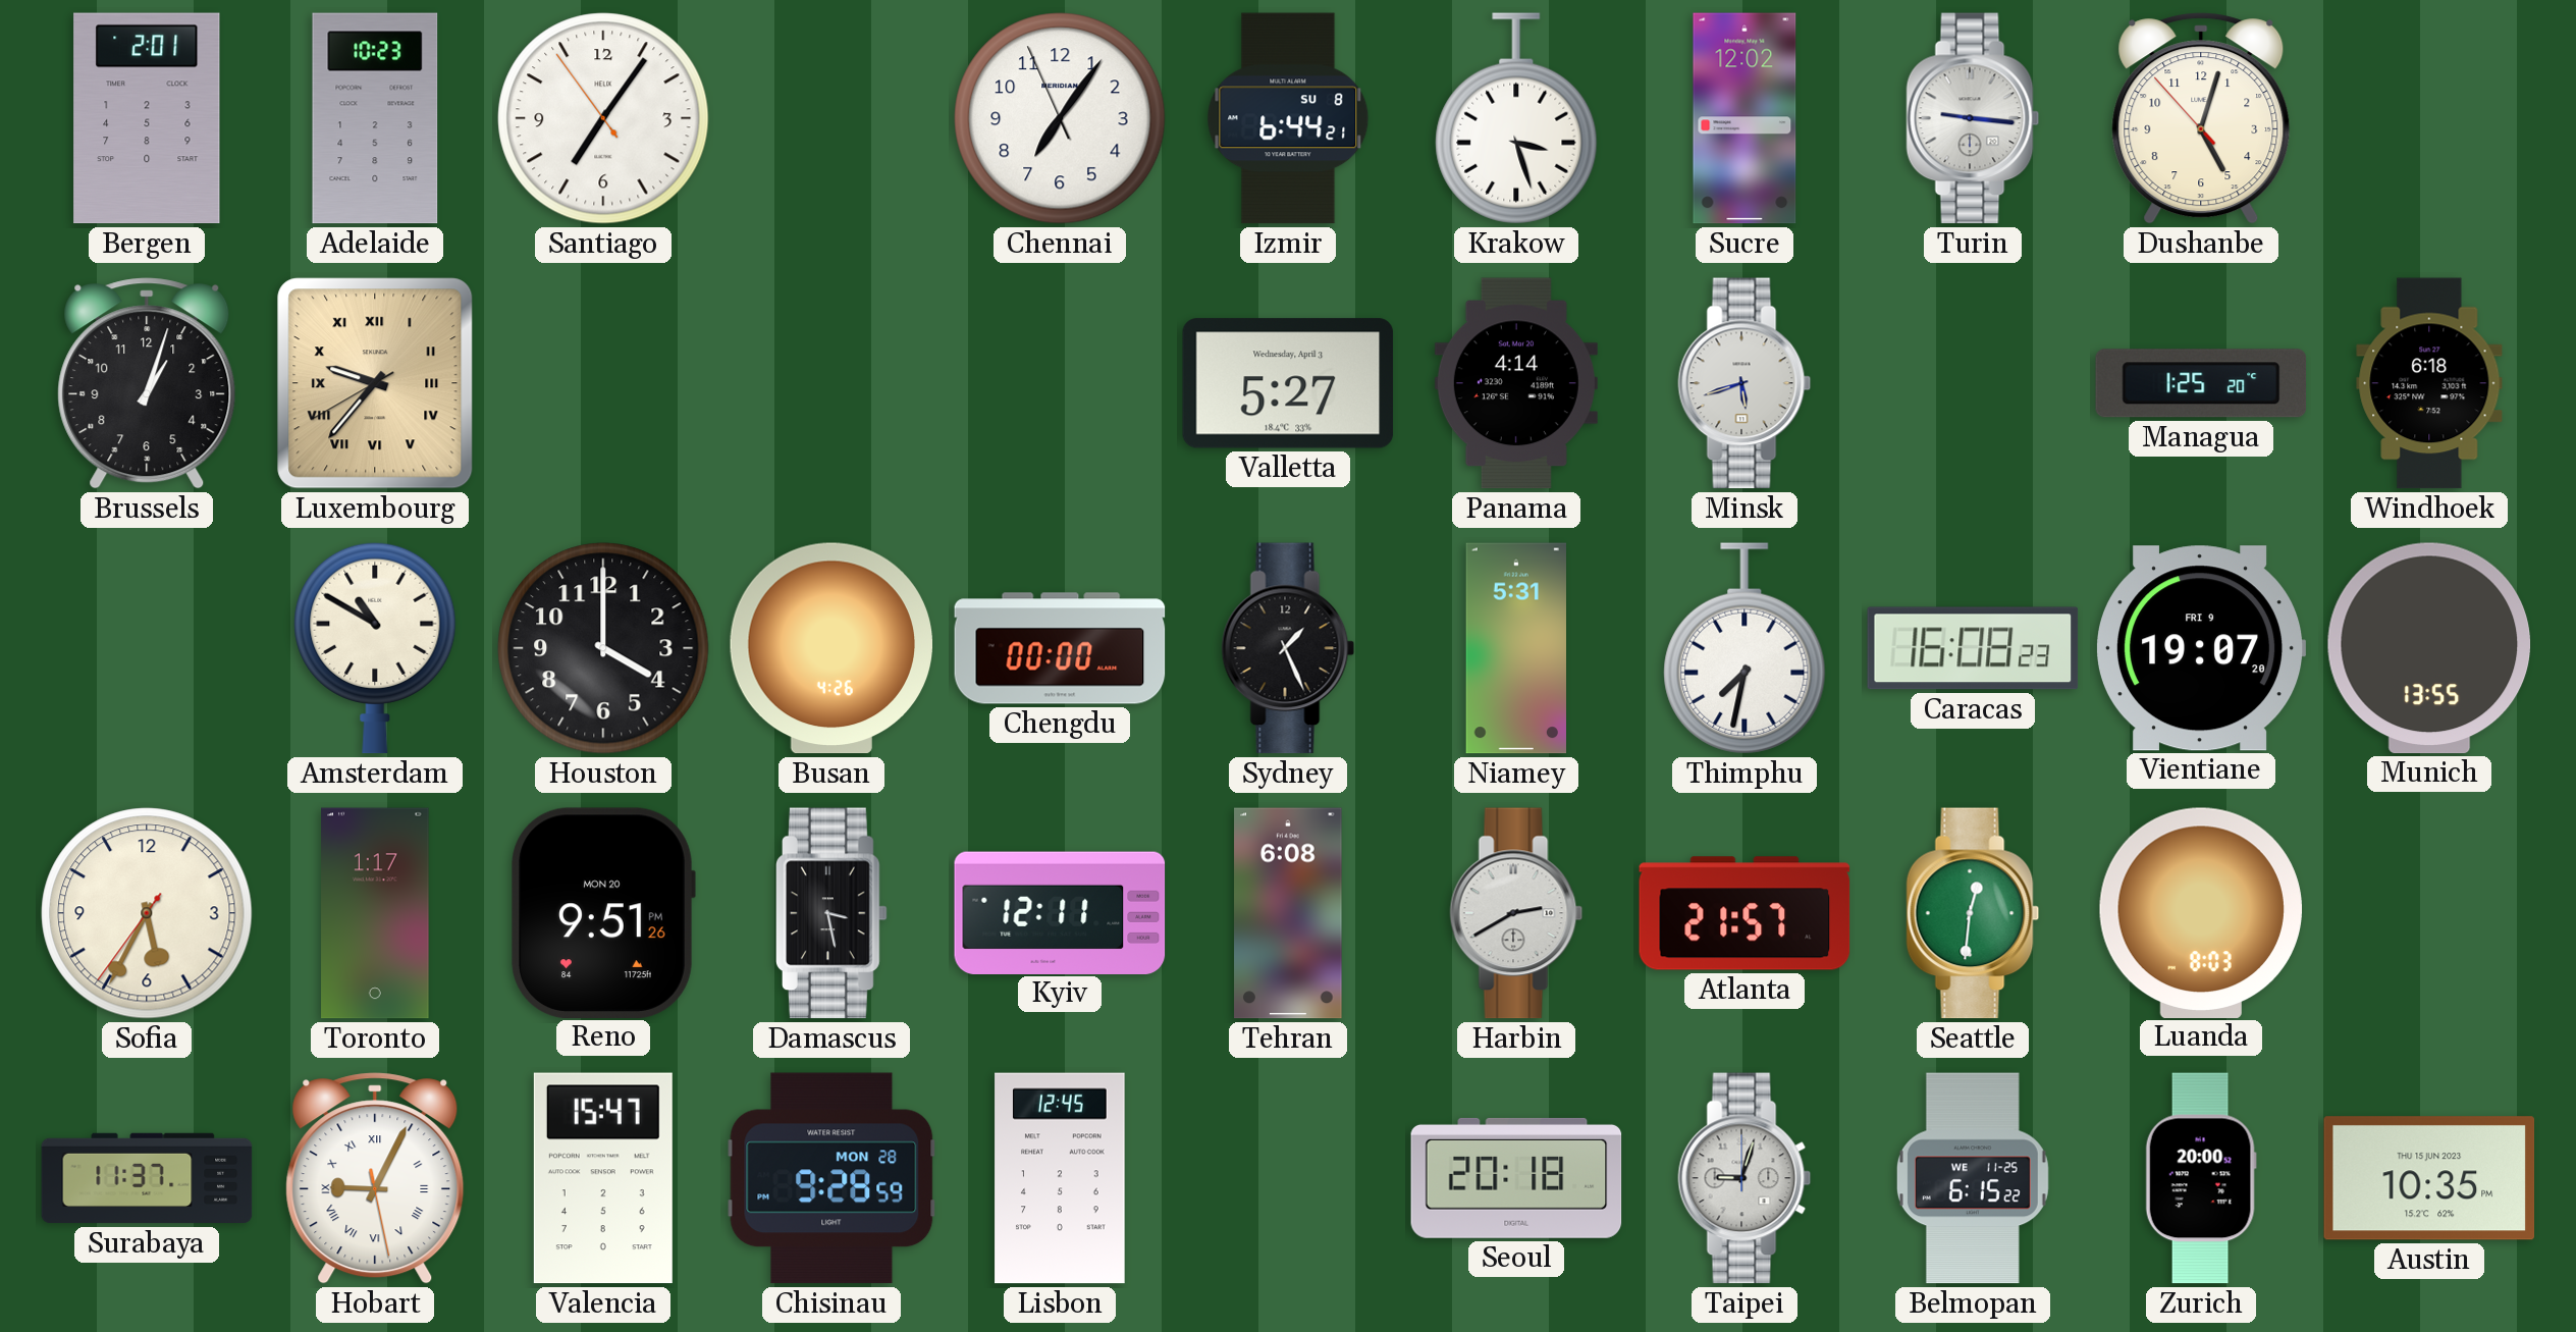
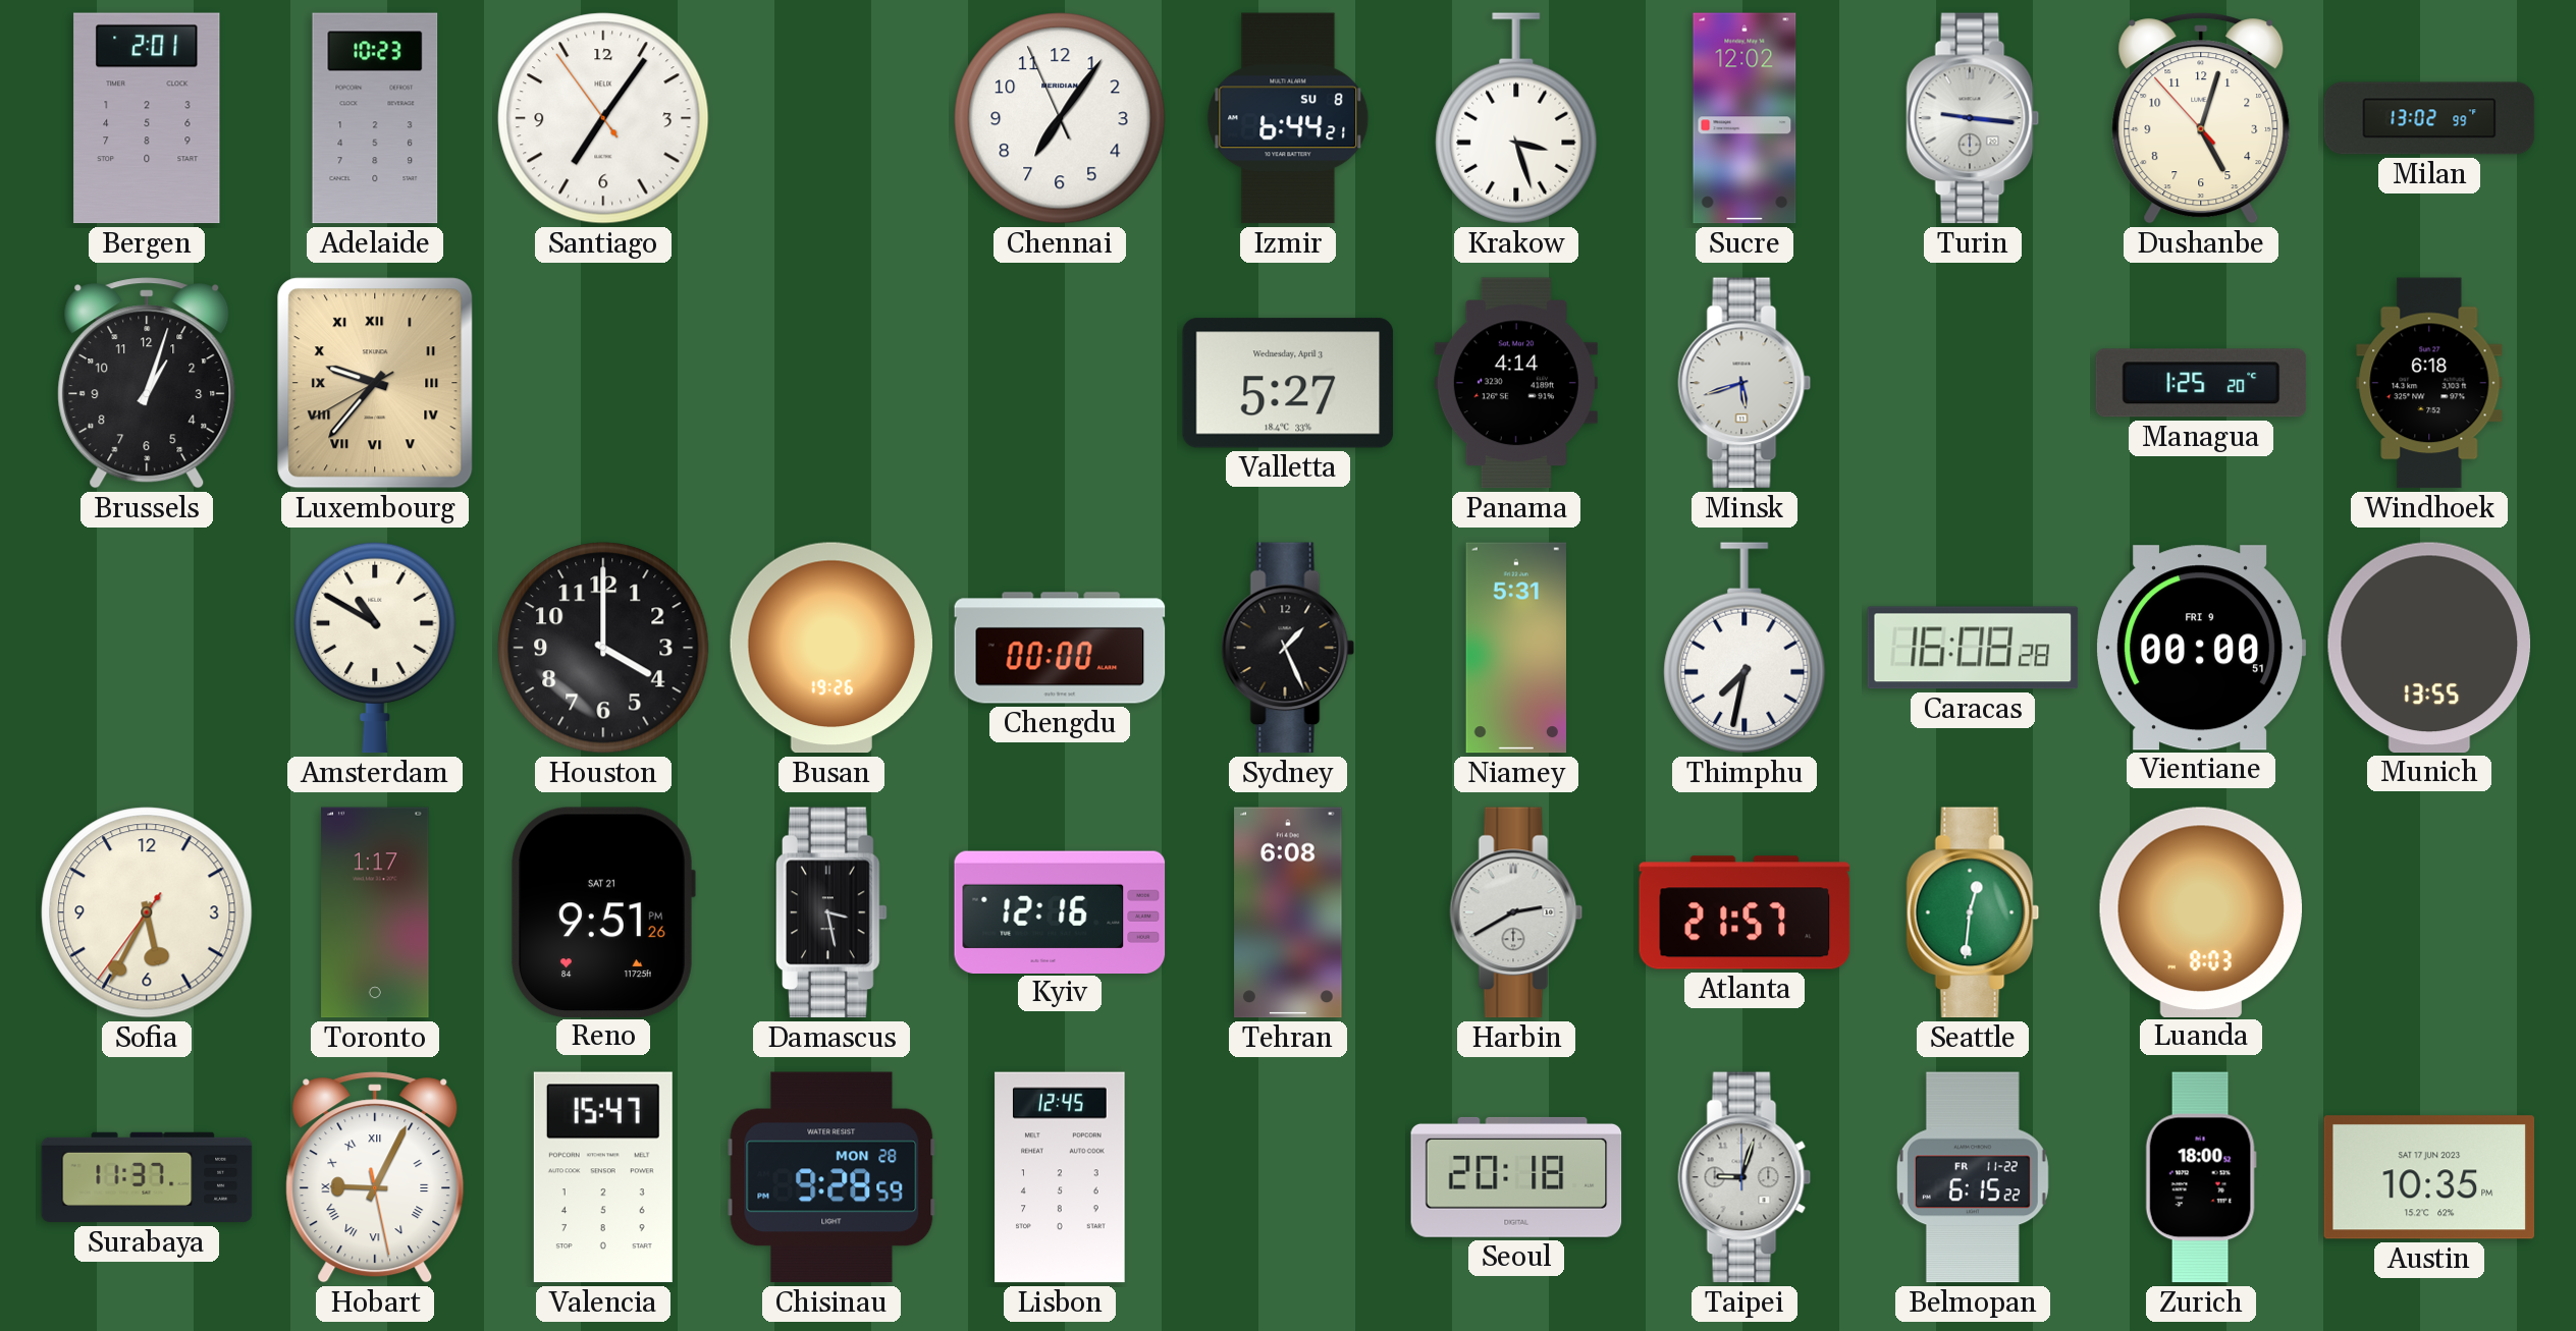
Milan: none -> 13:02
Busan: 4:26 -> 19:26
Caracas: 16:08:23 -> 16:08:28
Vientiane: 19:07 -> 00:00
Reno date: MON 20 -> SAT 21
Kyiv: 12:11 -> 12:16
Belmopan date: WE 11-25 -> FR 11-22
Zurich: 20:00 -> 18:00
Austin date: THU 15 JUN 2023 -> SAT 17 JUN 2023
